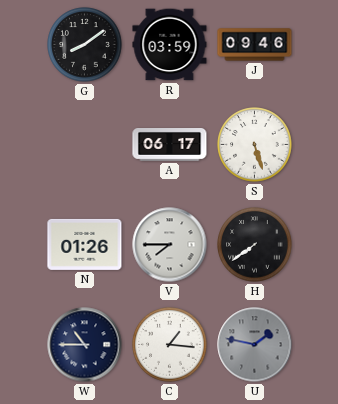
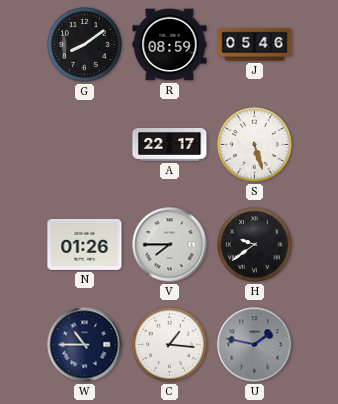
R: 03:59 -> 08:59
J: 09:46 -> 05:46
A: 06:17 -> 22:17
H: 7:39 -> 9:39
